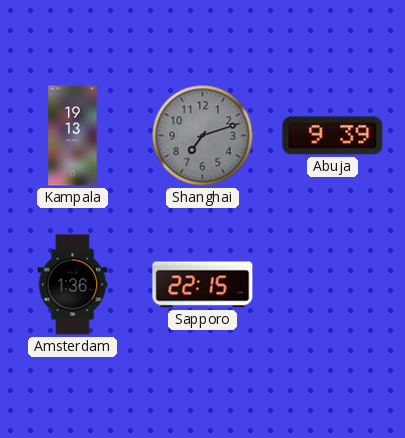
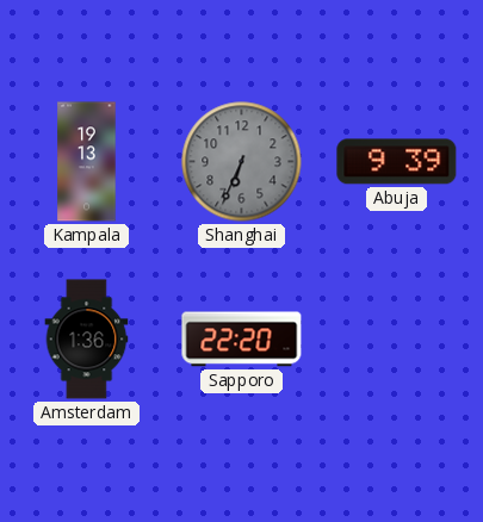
Shanghai: 7:12 -> 6:34
Sapporo: 22:15 -> 22:20
